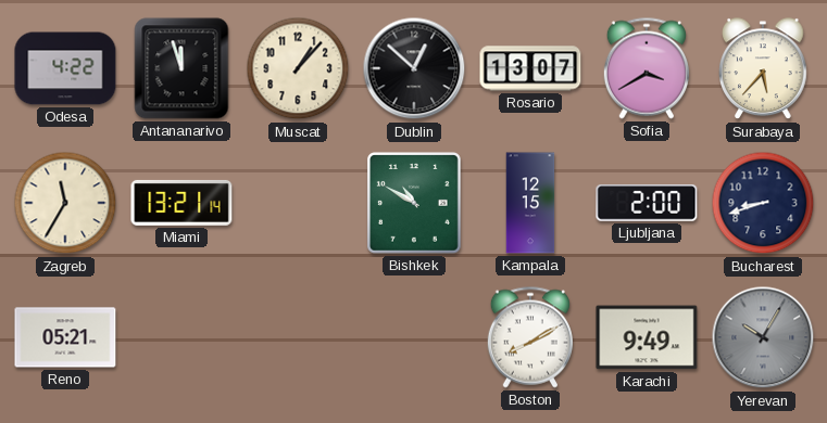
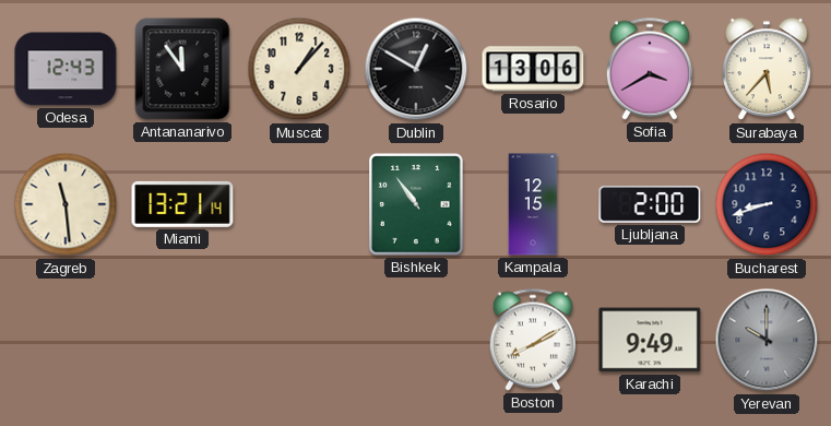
Odesa: 4:22 -> 12:43
Antananarivo: 11:57 -> 11:54
Dublin: 12:52 -> 12:50
Rosario: 13:07 -> 13:06
Zagreb: 11:35 -> 11:29
Bishkek: 10:50 -> 10:54
Reno: 05:21 -> none
Yerevan: 10:05 -> 10:00
